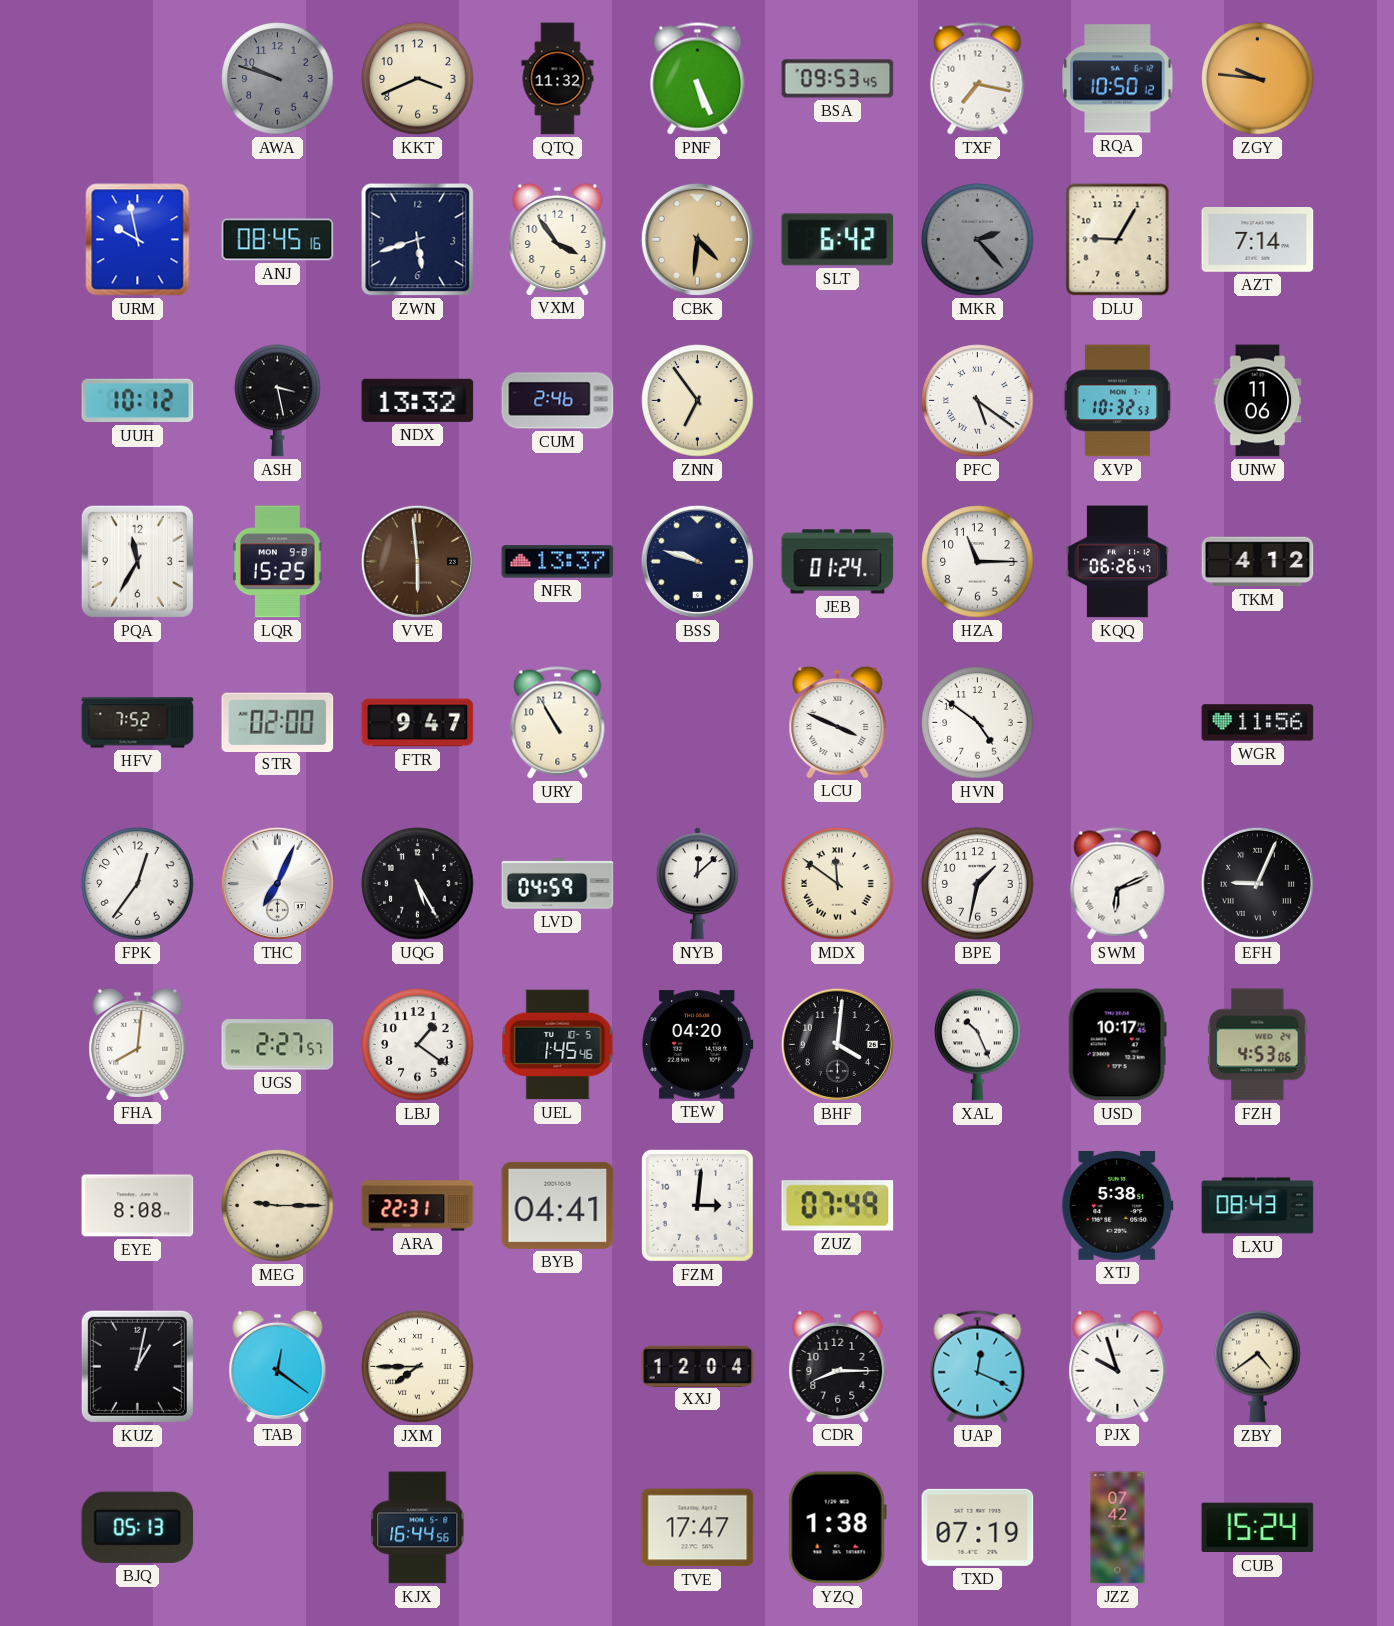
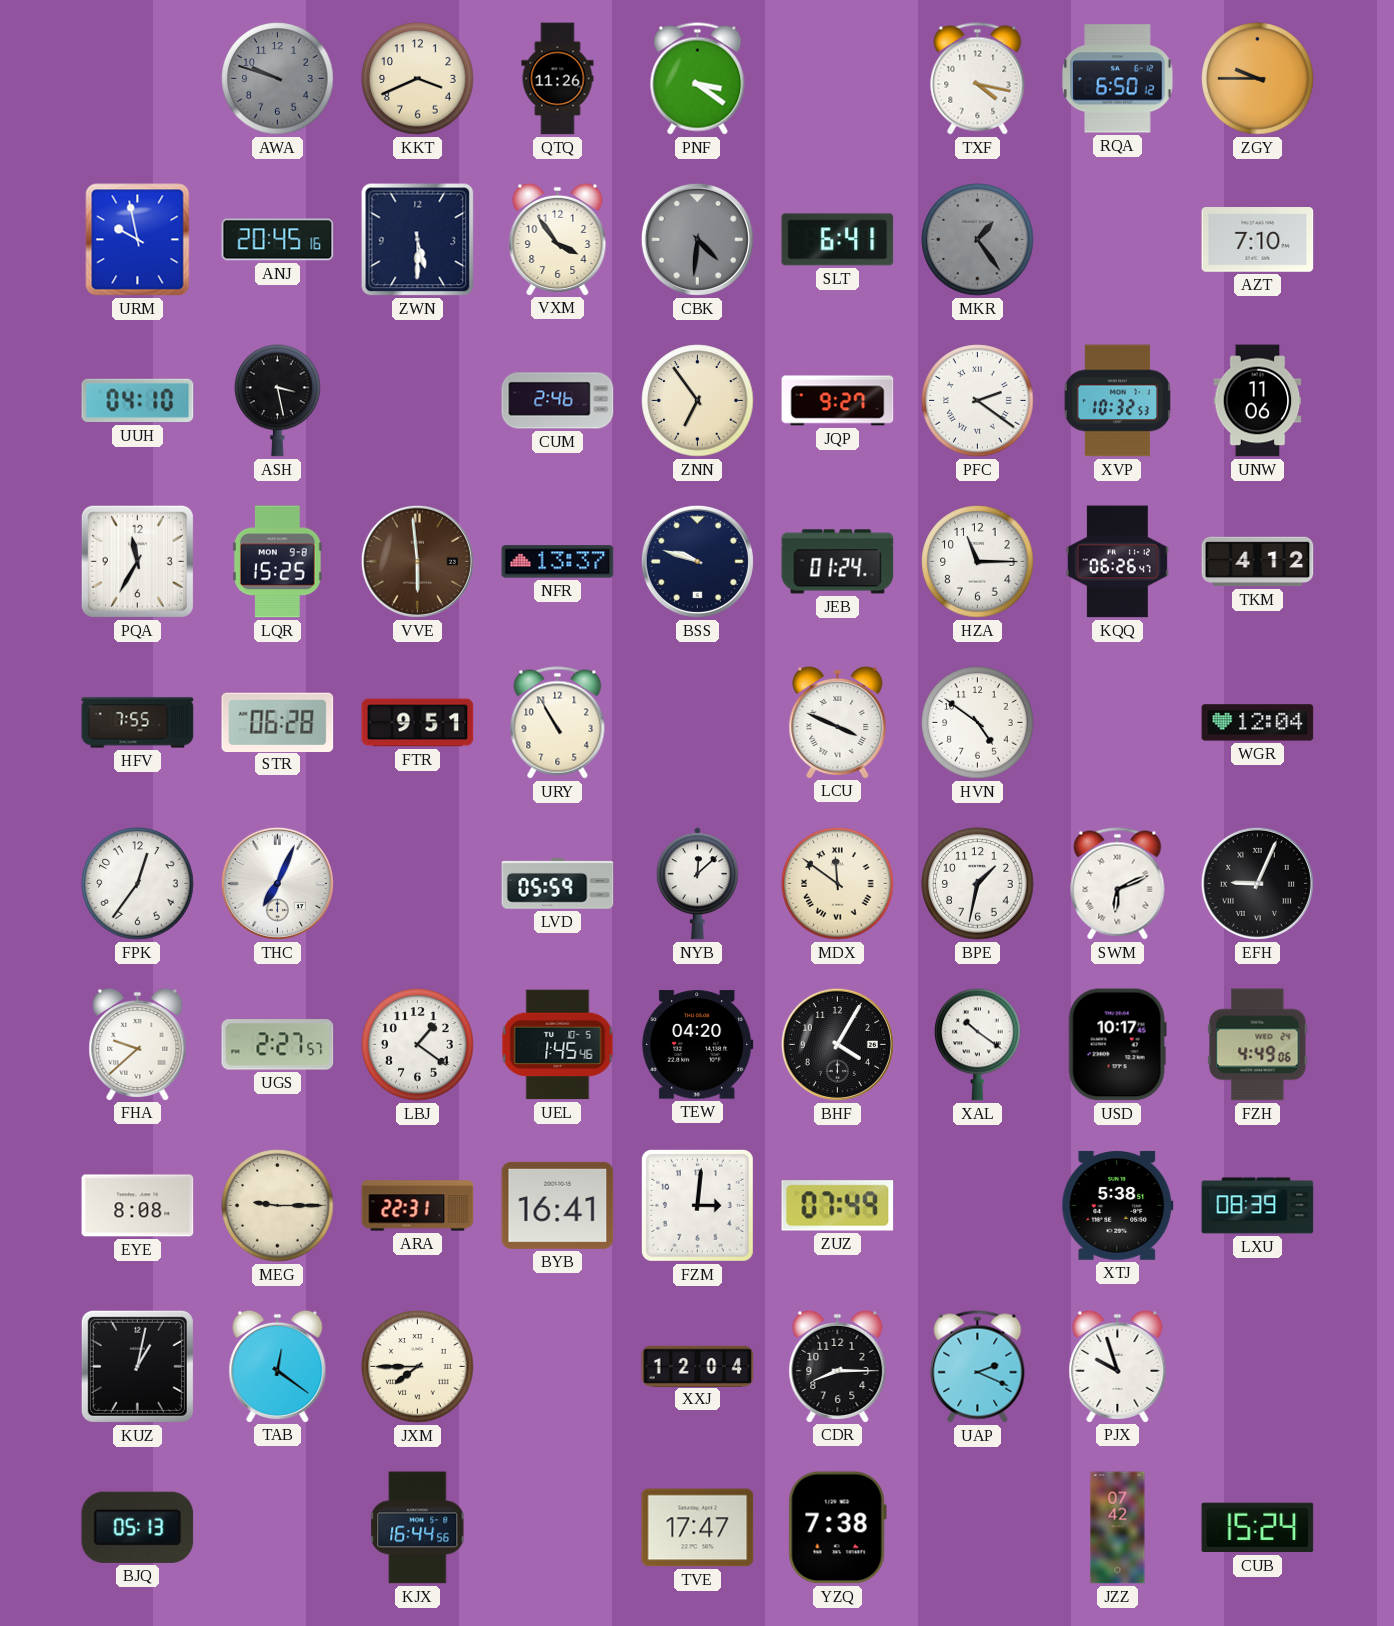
QTQ: 11:32 -> 11:26
PNF: 5:26 -> 3:21
BSA: 09:53 -> none
TXF: 7:17 -> 4:17
RQA: 10:50 -> 6:50
ZGY: 9:46 -> 9:45
ANJ: 08:45 -> 20:45
ZWN: 5:42 -> 5:30
CBK dial: champagne -> grey
SLT: 6:42 -> 6:41
MKR: 2:23 -> 1:24
DLU: 9:05 -> none
AZT: 7:14 -> 7:10
UUH: 10:12 -> 04:10
NDX: 13:32 -> none
JQP: none -> 9:27
PFC: 5:21 -> 2:21
HFV: 7:52 -> 7:55
STR: 02:00 -> 06:28
FTR: 9:47 -> 9:51
WGR: 11:56 -> 12:04
UQG: 5:25 -> none
LVD: 04:59 -> 05:59
FHA: 8:01 -> 9:38
BHF: 4:01 -> 4:05
XAL: 10:26 -> 10:21
FZH: 4:53 -> 4:49
BYB: 04:41 -> 16:41
LXU: 08:43 -> 08:39
UAP: 12:19 -> 2:19
ZBY: 4:39 -> none
YZQ: 1:38 -> 7:38
TXD: 07:19 -> none
